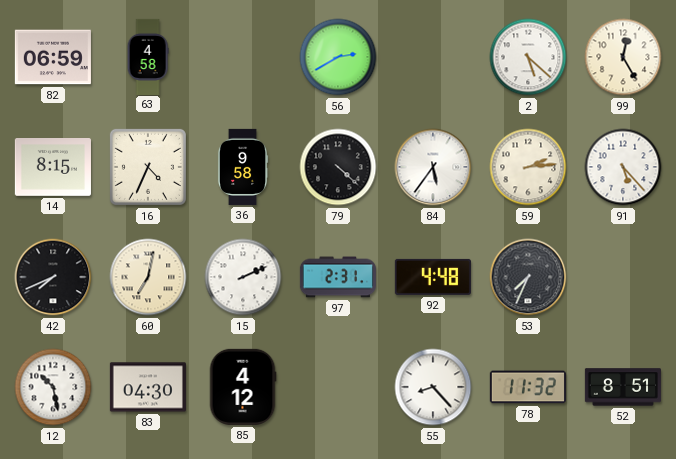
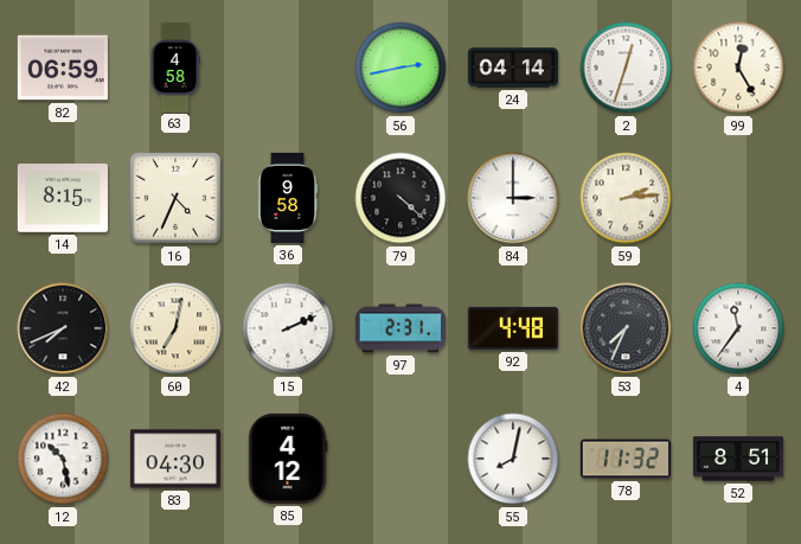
56: 2:40 -> 2:43
24: none -> 04:14
2: 5:22 -> 12:33
84: 5:36 -> 3:00
91: 5:23 -> none
4: none -> 11:36
55: 8:23 -> 8:02
